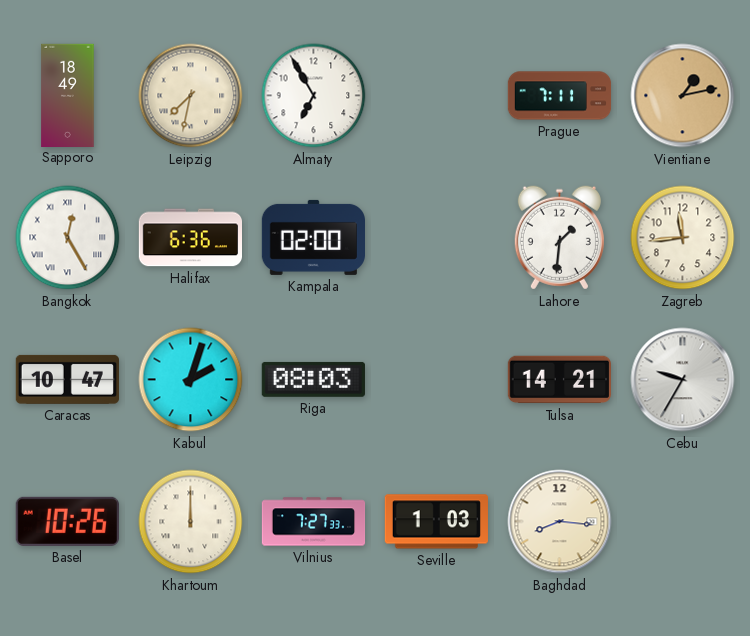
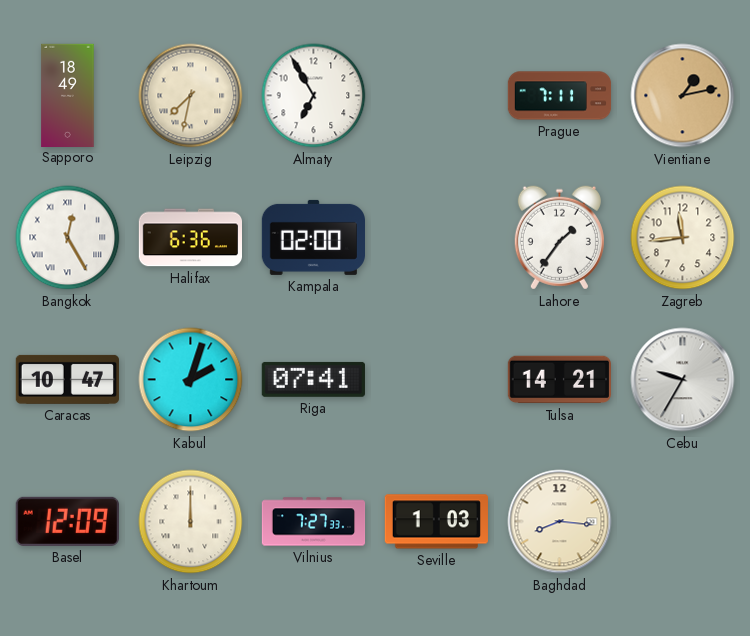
Lahore: 1:31 -> 1:36
Riga: 08:03 -> 07:41
Basel: 10:26 -> 12:09
